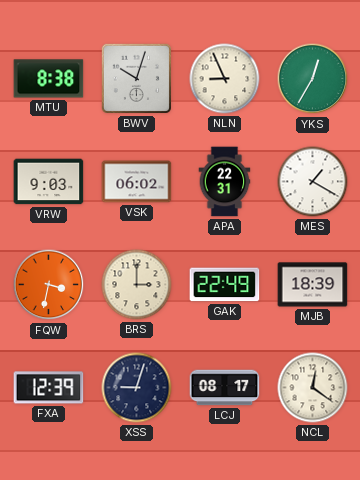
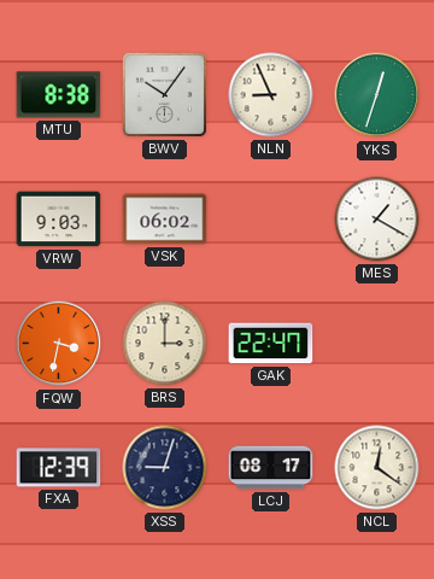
BWV: 10:03 -> 10:06
YKS: 12:35 -> 12:33
APA: 22:31 -> none
GAK: 22:49 -> 22:47
MJB: 18:39 -> none
